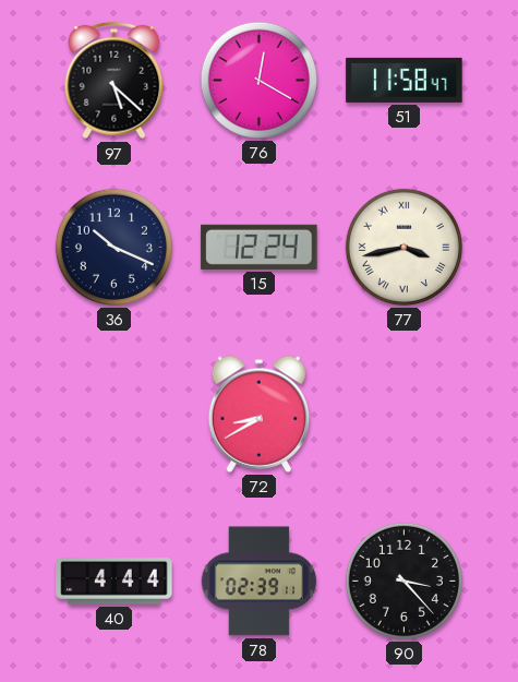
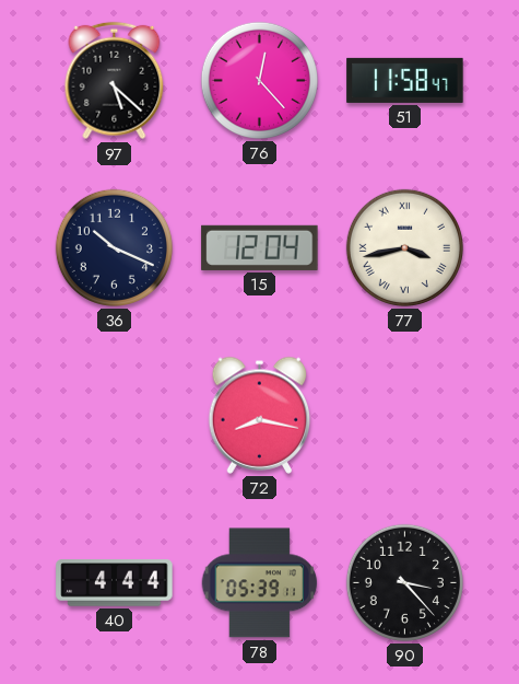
76: 12:20 -> 12:23
15: 12:24 -> 12:04
72: 8:40 -> 8:17
78: 02:39 -> 05:39
